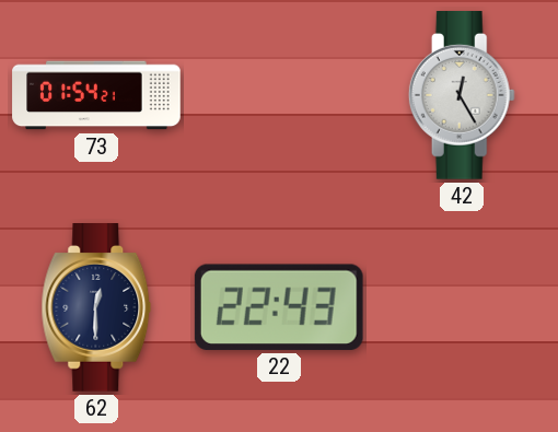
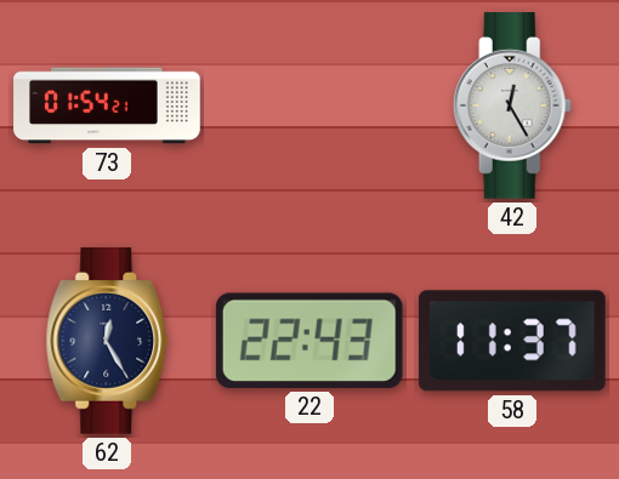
62: 12:30 -> 12:25
58: none -> 11:37
